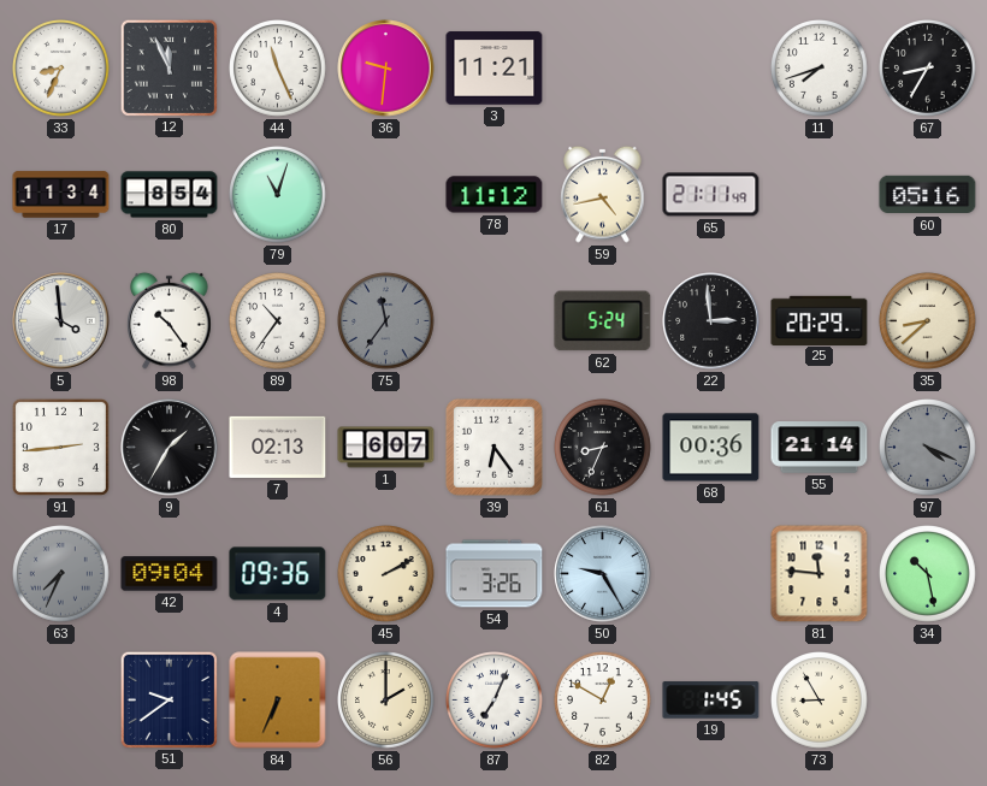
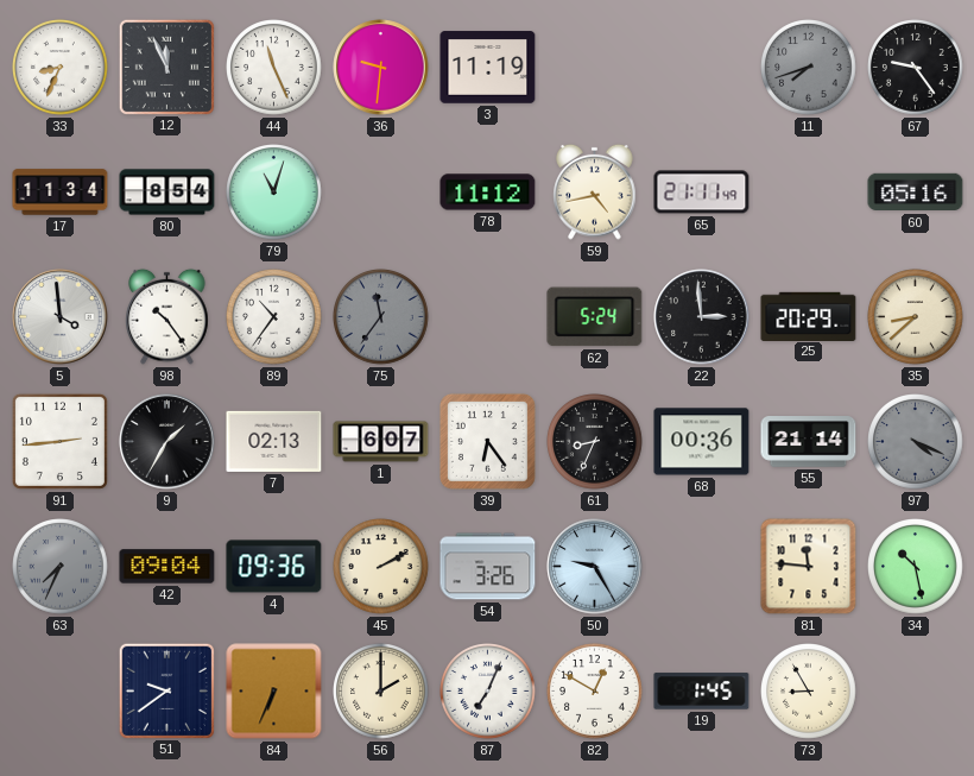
3: 11:21 -> 11:19
11 dial: white -> grey
67: 8:35 -> 9:24
